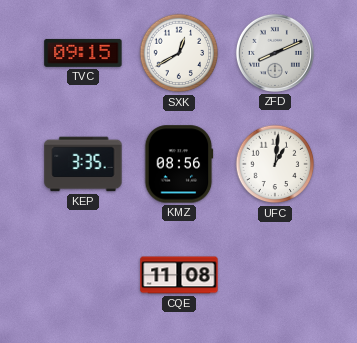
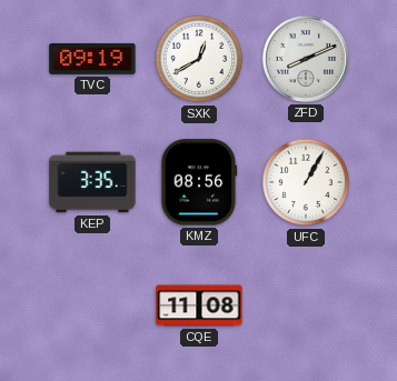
TVC: 09:15 -> 09:19
UFC: 1:01 -> 1:05
